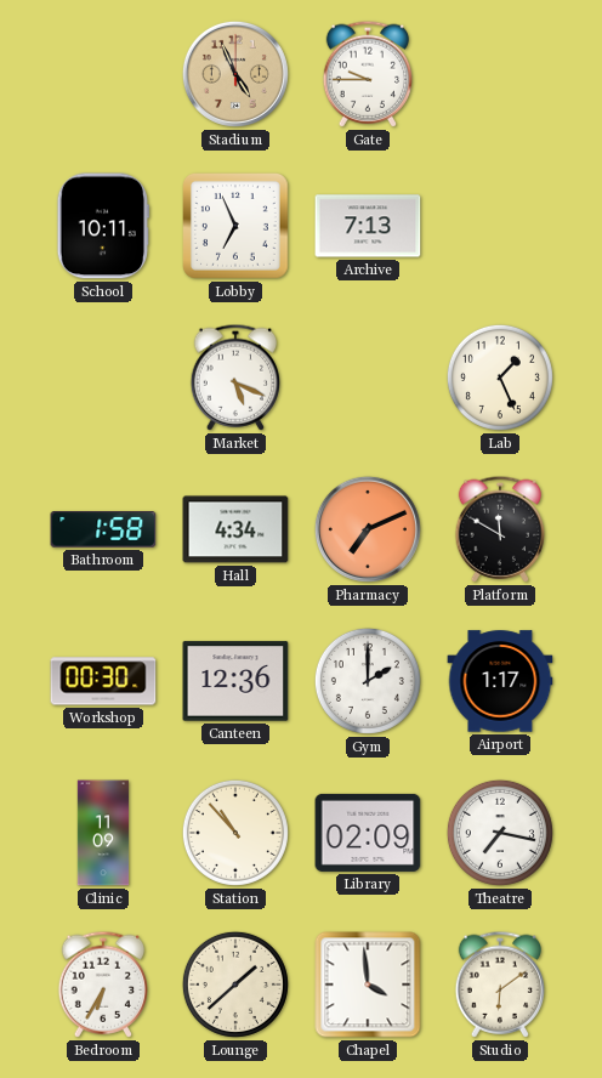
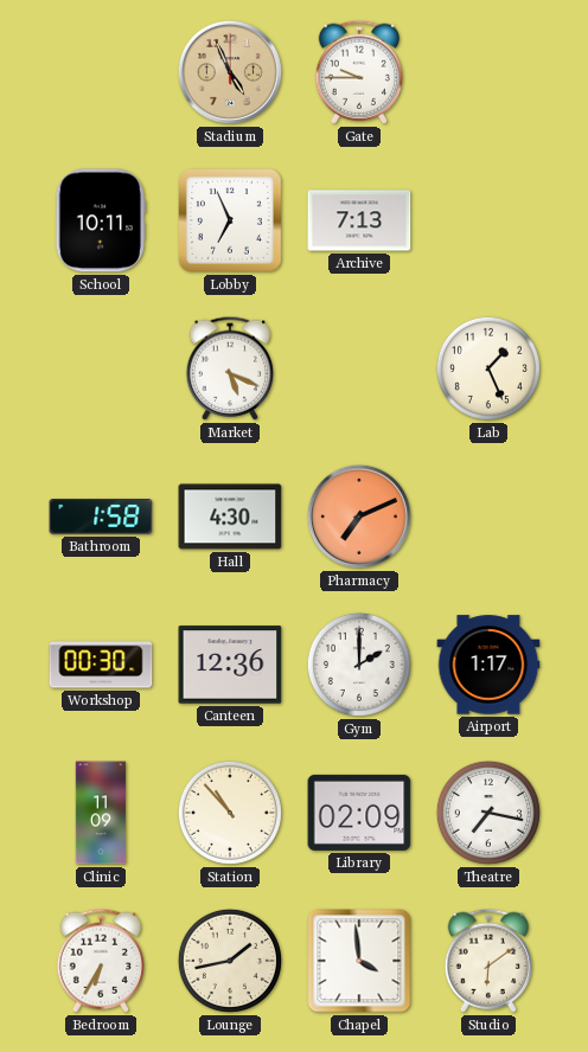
Hall: 4:34 -> 4:30
Platform: 11:50 -> none
Lounge: 1:38 -> 1:43
